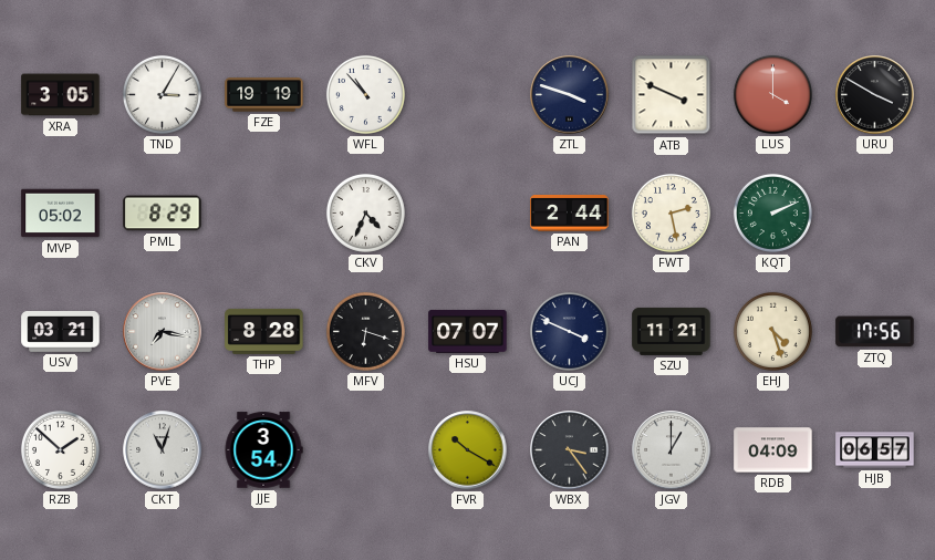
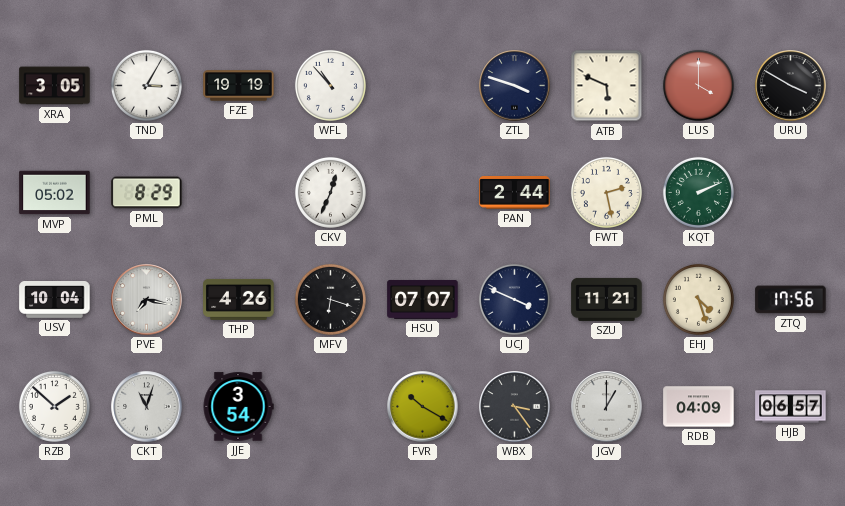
ATB: 3:49 -> 5:49
CKV: 4:34 -> 12:34
USV: 03:21 -> 10:04
THP: 8:28 -> 4:26
